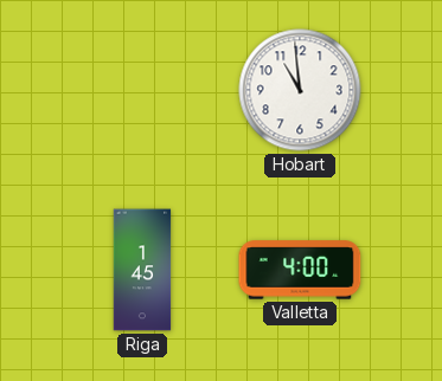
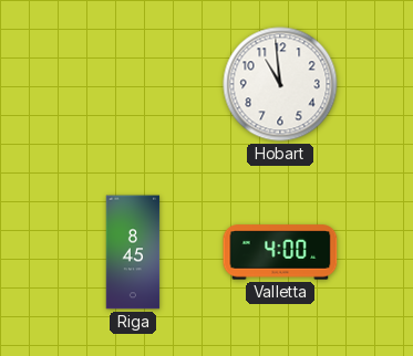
Riga: 1:45 -> 8:45
